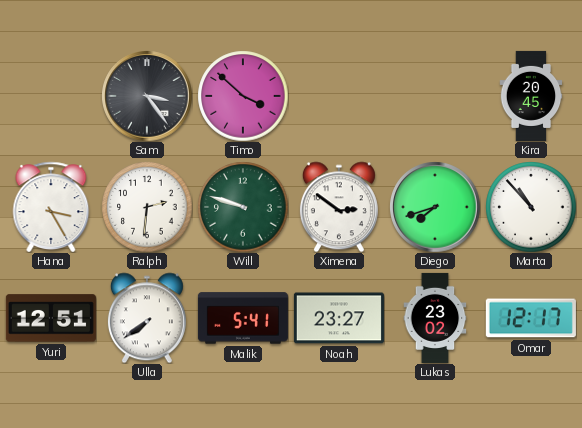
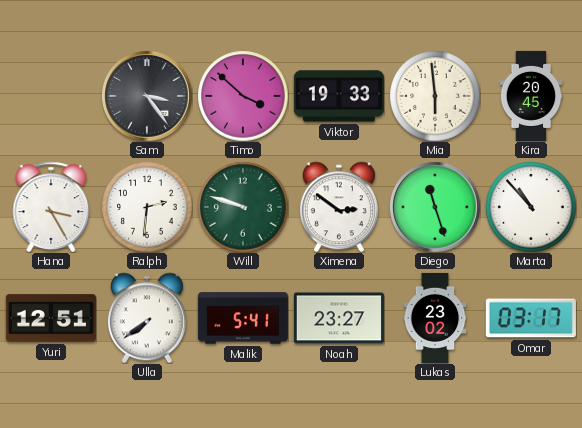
Viktor: none -> 19:33
Mia: none -> 5:59
Diego: 7:42 -> 11:27
Omar: 12:17 -> 03:17
